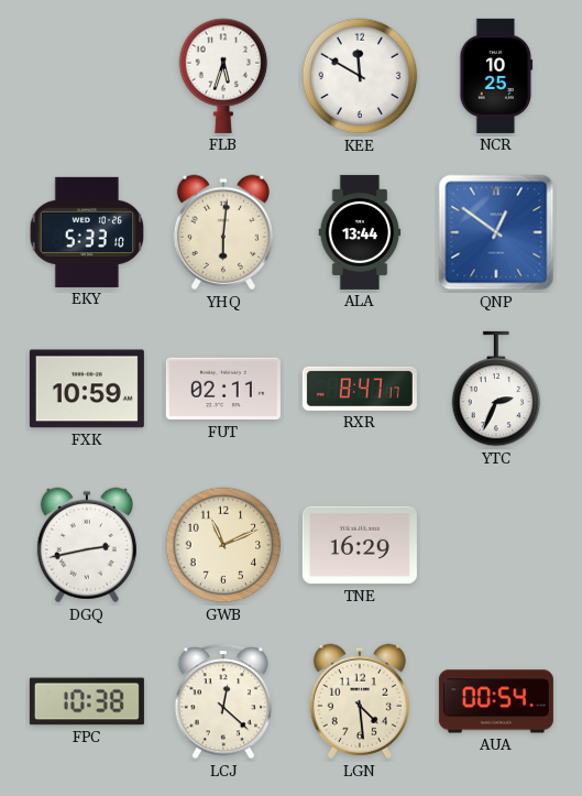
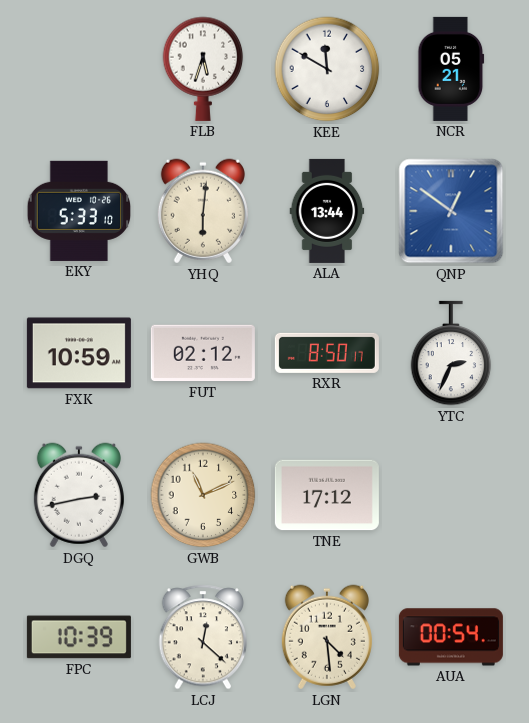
NCR: 10:25 -> 05:21
FUT: 02:11 -> 02:12
RXR: 8:47 -> 8:50
TNE: 16:29 -> 17:12
FPC: 10:38 -> 10:39
